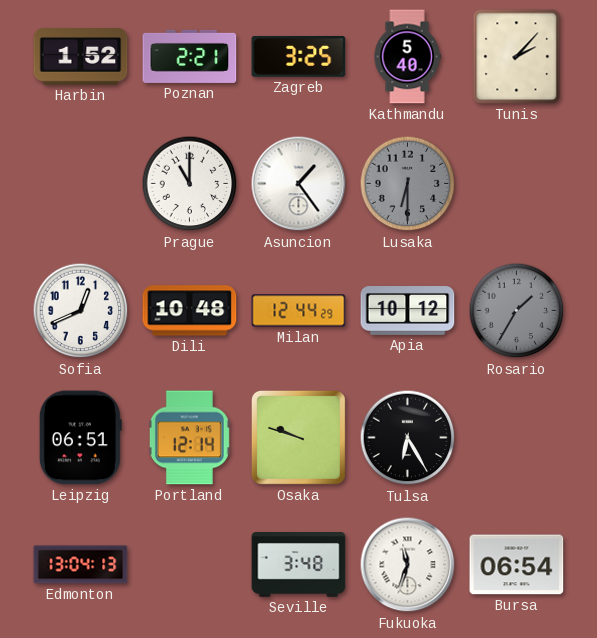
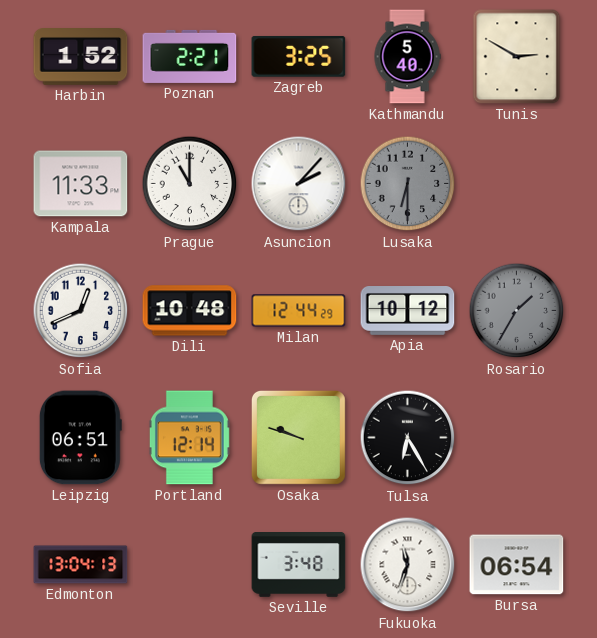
Tunis: 2:07 -> 2:50
Kampala: none -> 11:33
Asuncion: 1:24 -> 2:07
